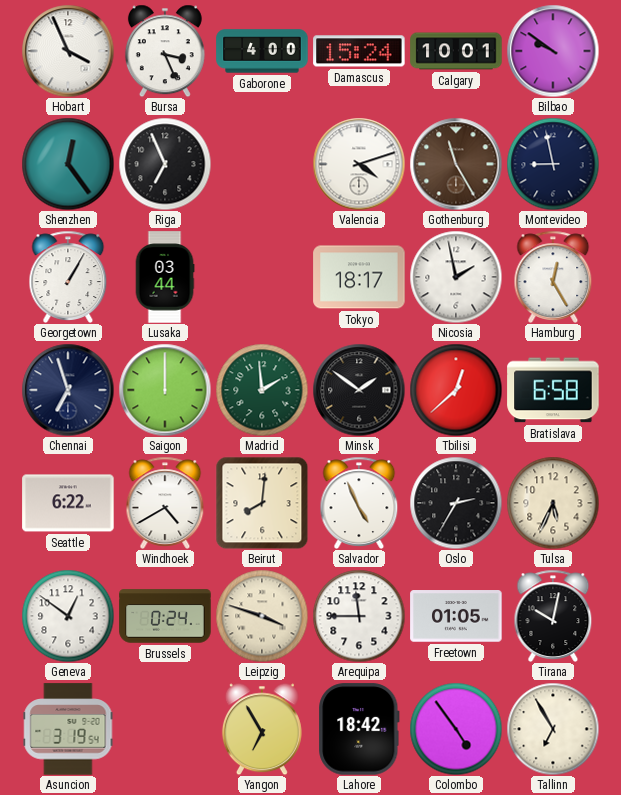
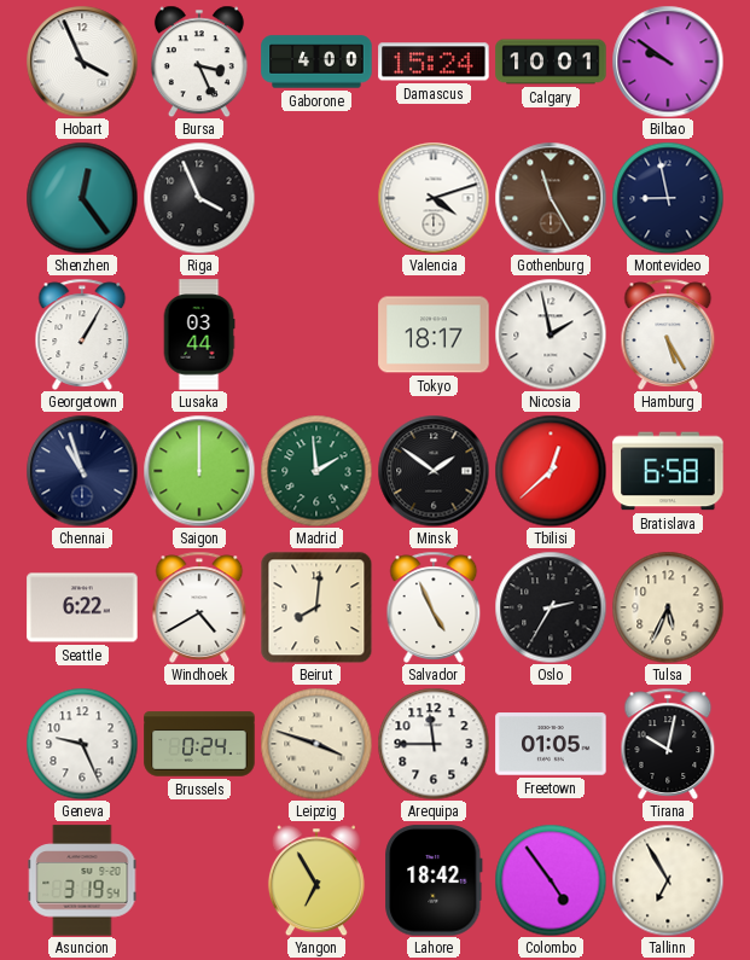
Riga: 6:56 -> 3:56
Hamburg: 12:25 -> 5:25
Chennai: 6:57 -> 10:57
Geneva: 12:51 -> 9:26
